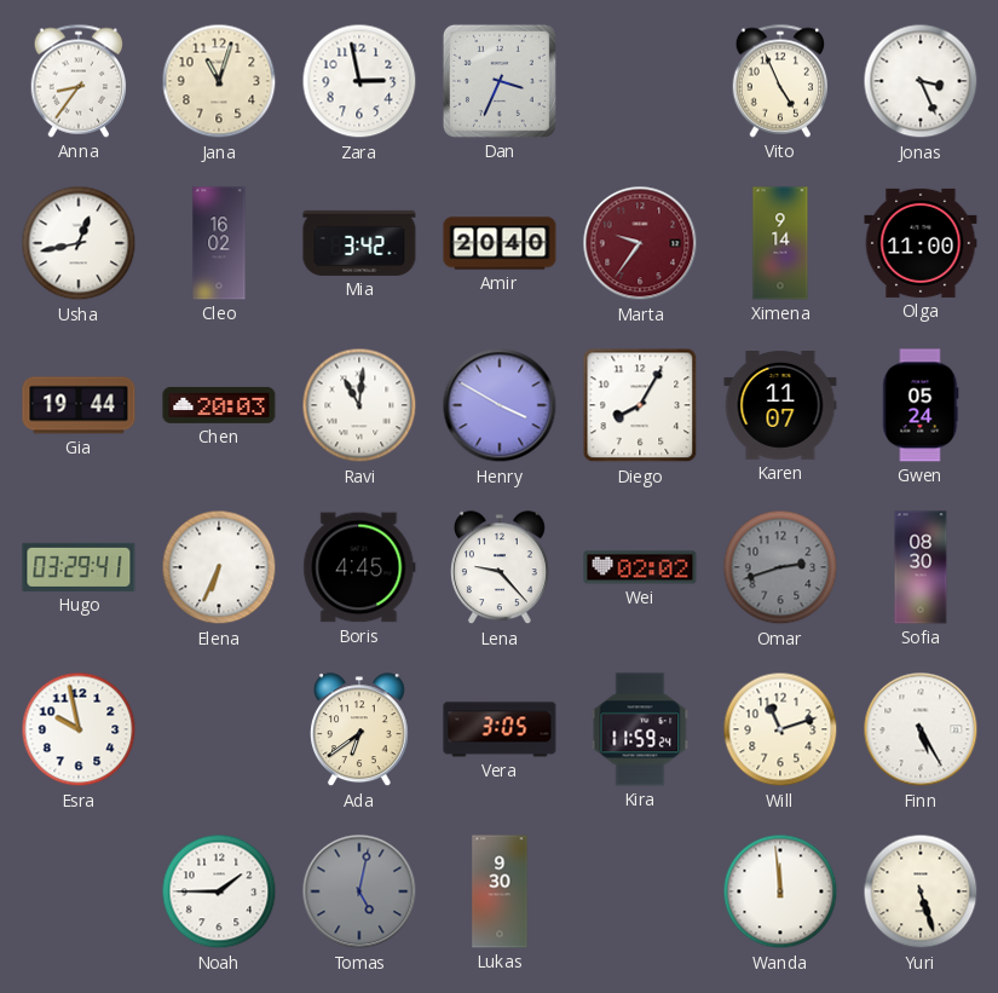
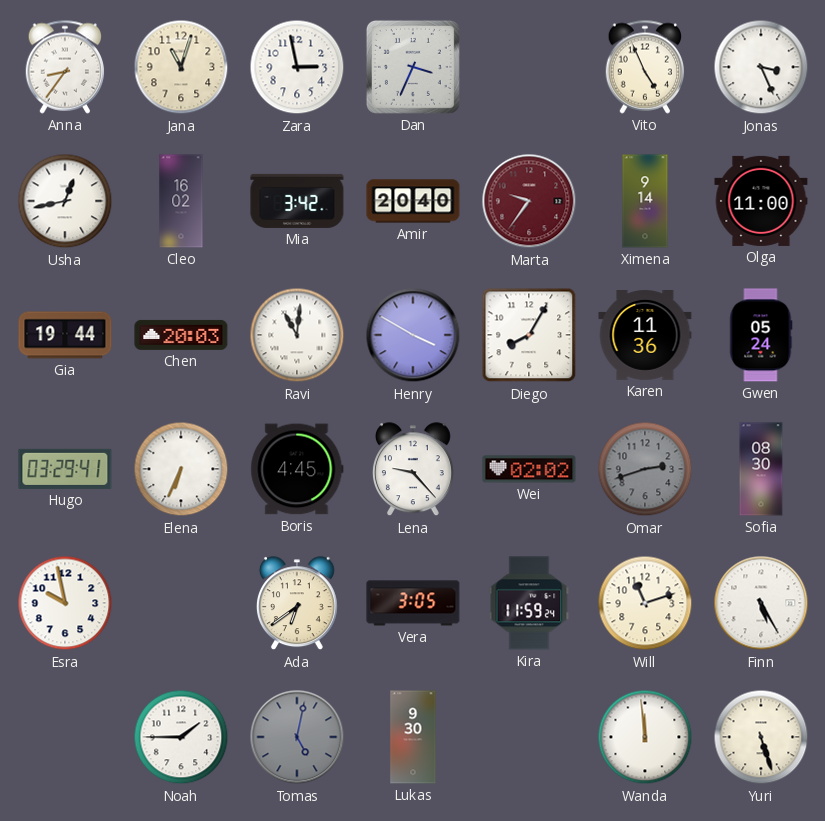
Karen: 11:07 -> 11:36
